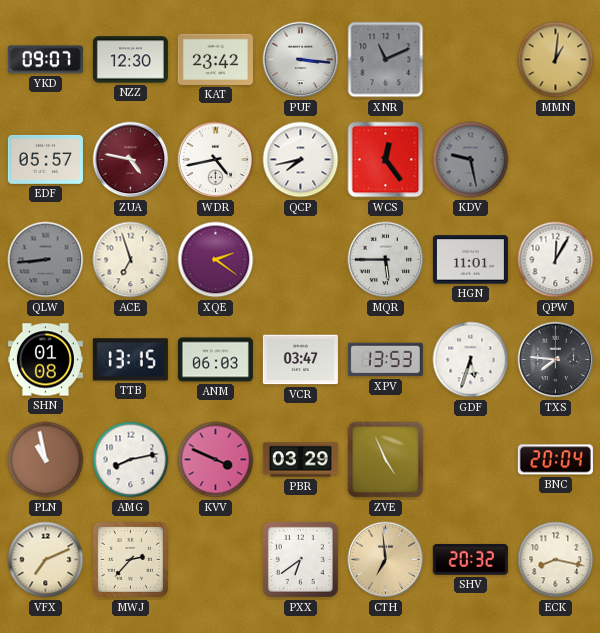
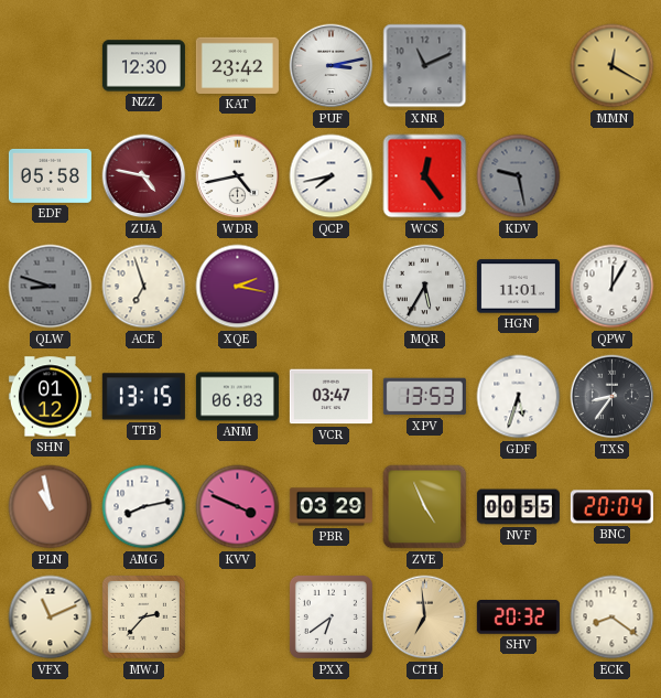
YKD: 09:07 -> none
PUF: 3:16 -> 3:13
MMN: 1:01 -> 12:20
EDF: 05:57 -> 05:58
QLW: 8:44 -> 8:48
XQE: 2:21 -> 2:17
MQR: 5:45 -> 5:35
SHN: 01:08 -> 01:12
TXS: 7:46 -> 8:36
NVF: none -> 00:55
VFX: 7:11 -> 11:11
ECK: 8:17 -> 8:21
